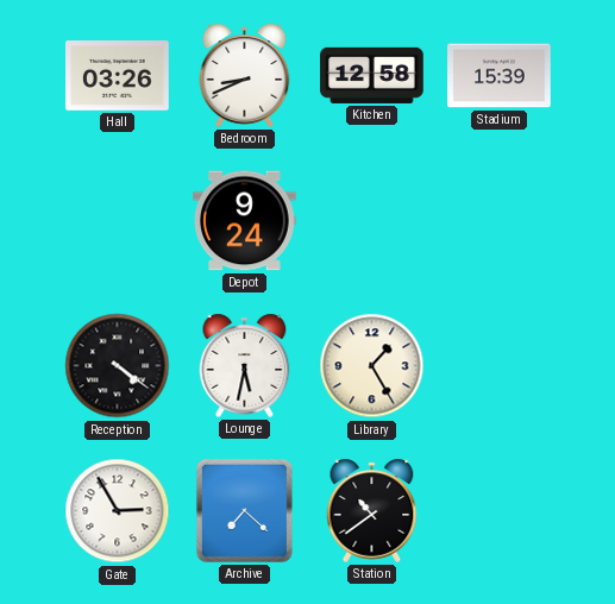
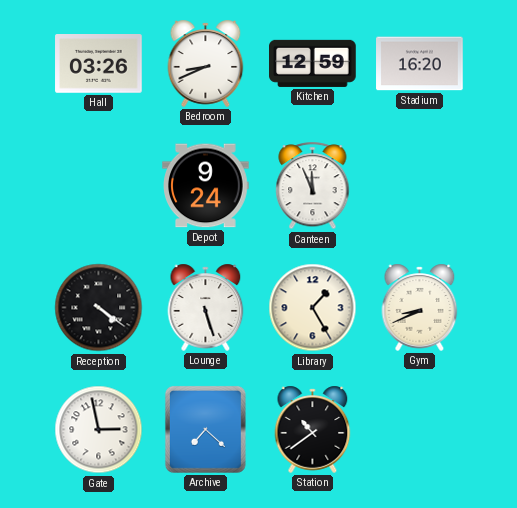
Kitchen: 12:58 -> 12:59
Stadium: 15:39 -> 16:20
Canteen: none -> 11:56
Lounge: 5:32 -> 5:27
Gym: none -> 8:41
Gate: 2:55 -> 2:58
